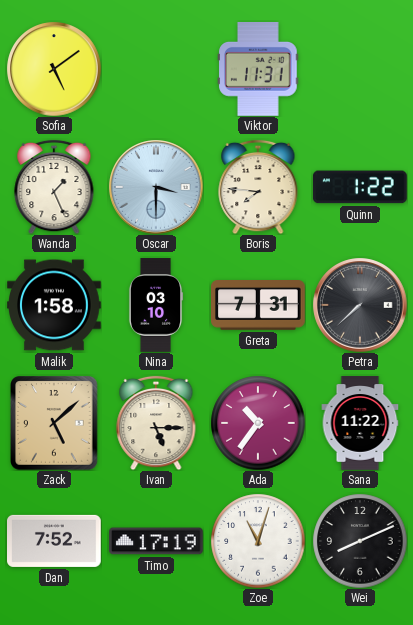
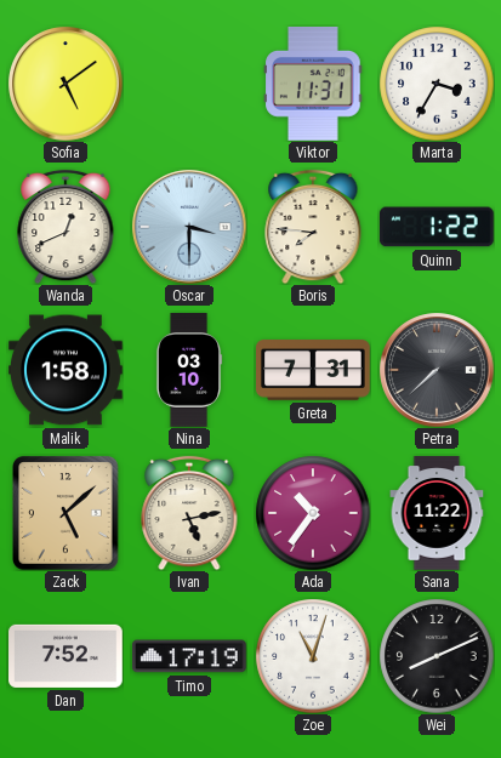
Marta: none -> 3:35
Wanda: 1:26 -> 12:41
Ivan: 5:15 -> 5:13
